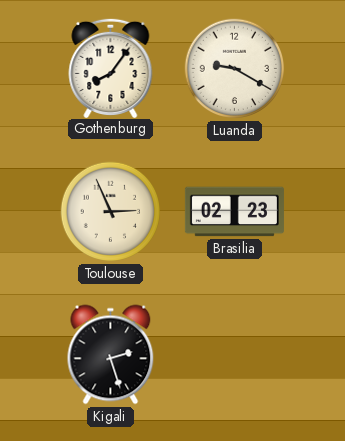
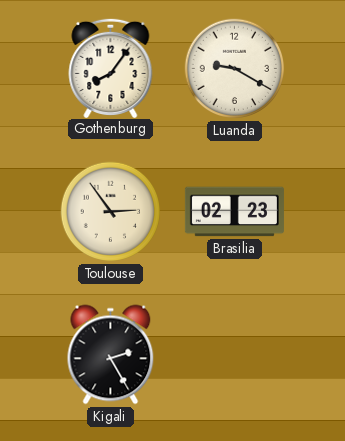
Toulouse: 2:56 -> 2:54
Kigali: 2:27 -> 2:25
